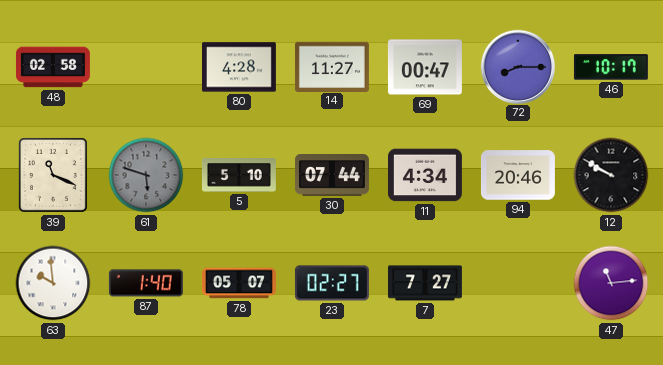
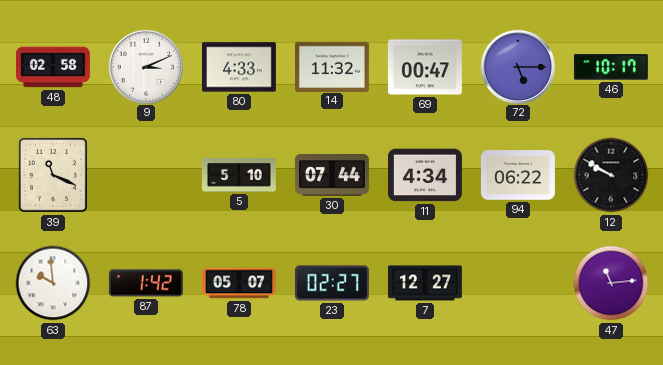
9: none -> 3:11
80: 4:28 -> 4:33
14: 11:27 -> 11:32
72: 8:15 -> 5:15
61: 5:48 -> none
94: 20:46 -> 06:22
87: 1:40 -> 1:42
7: 7:27 -> 12:27
